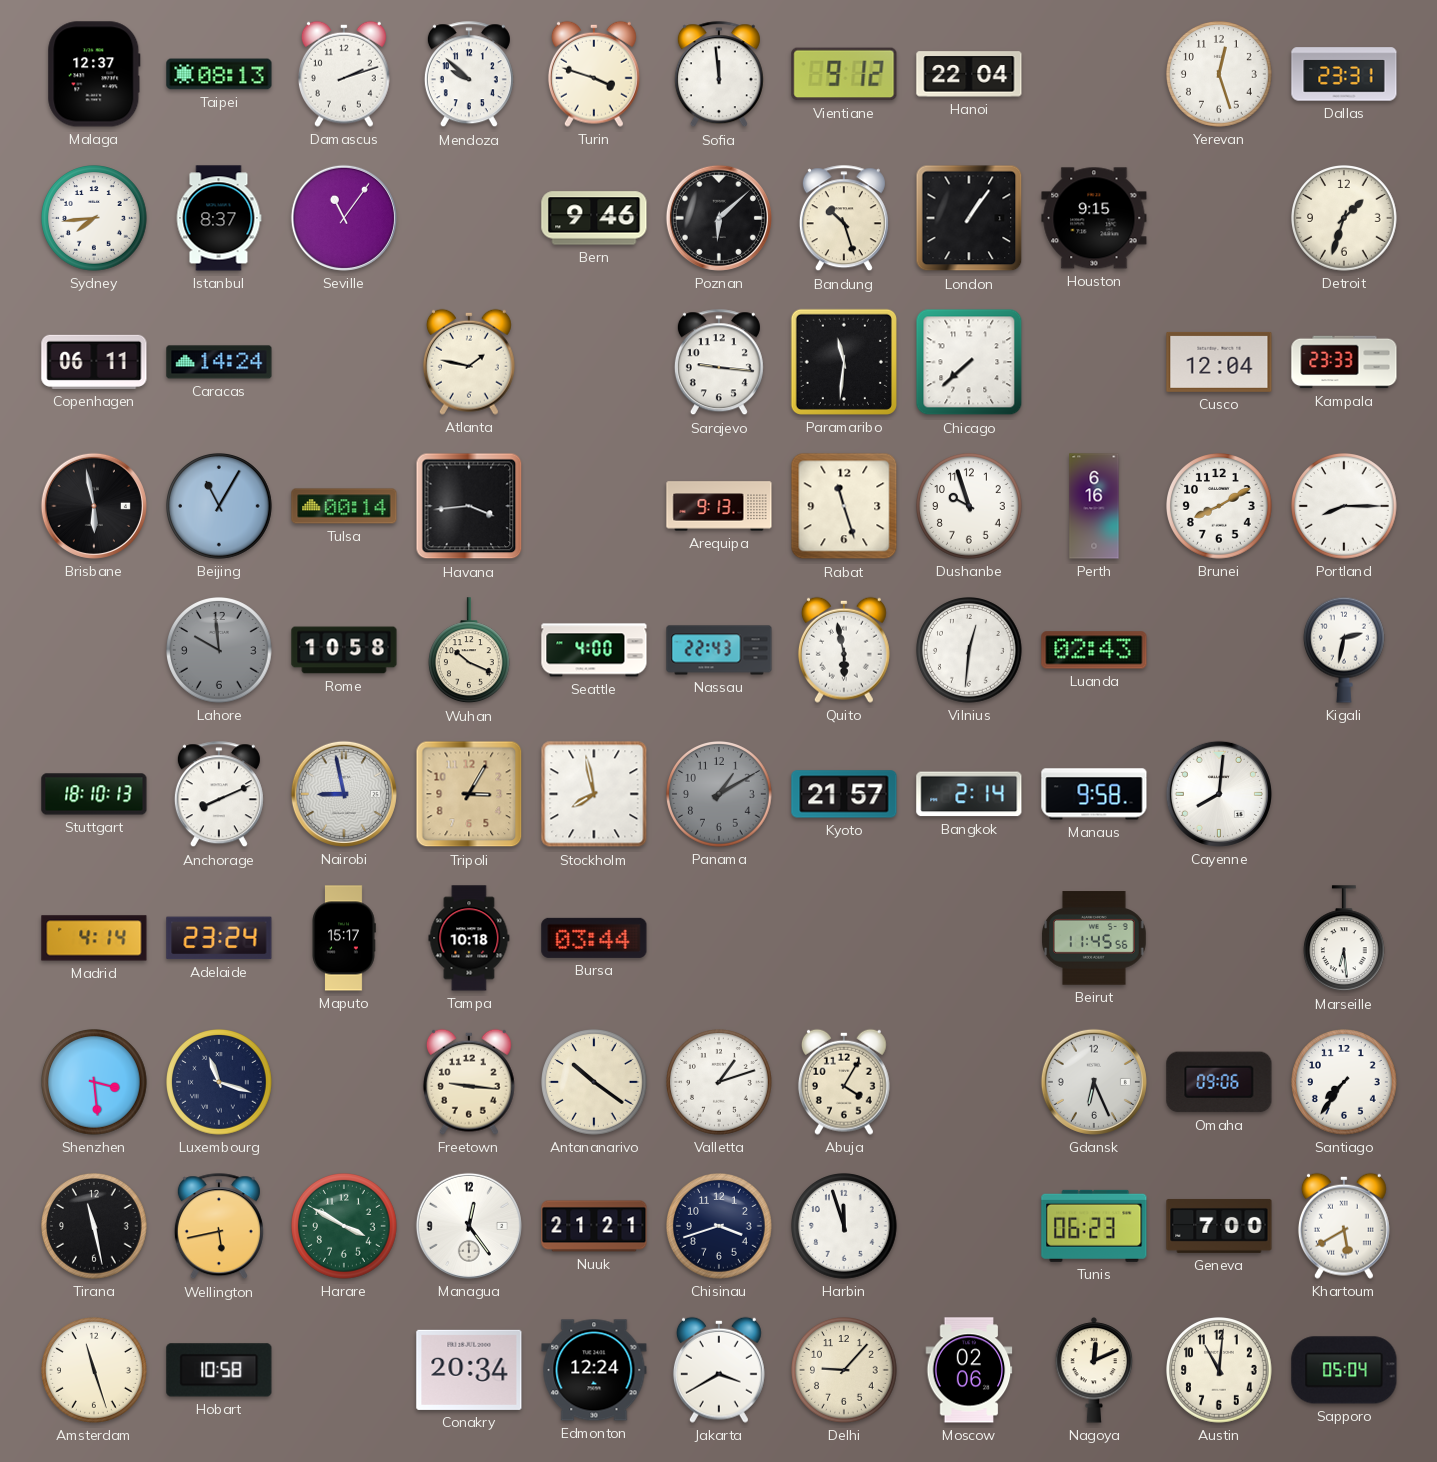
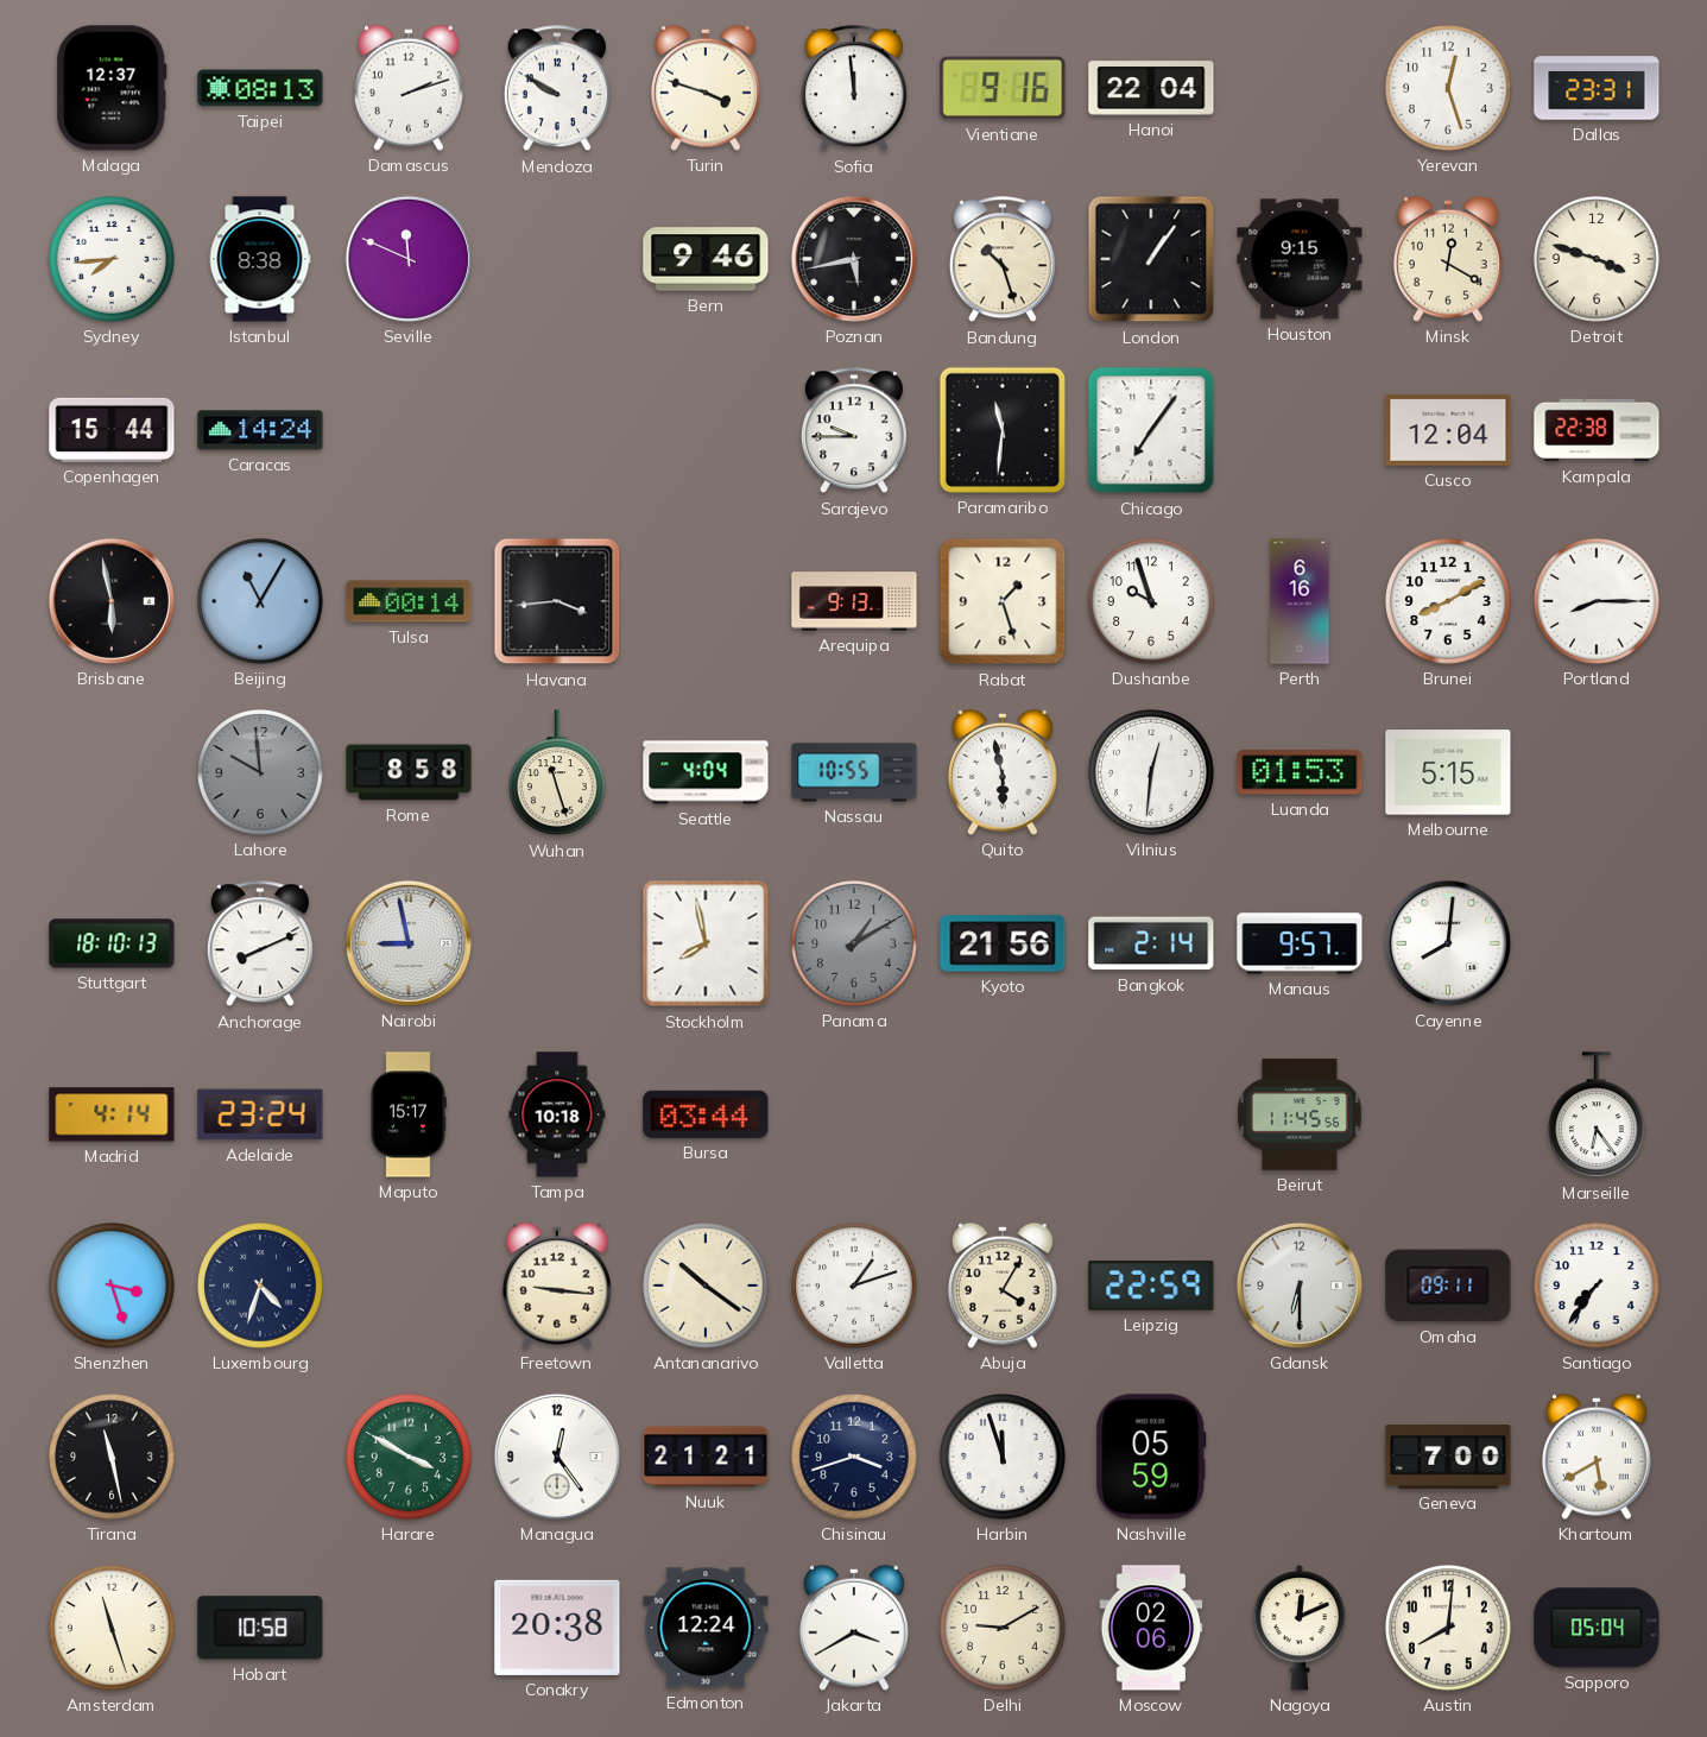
Mendoza: 9:52 -> 9:50
Vientiane: 9:12 -> 9:16
Istanbul: 8:37 -> 8:38
Seville: 11:06 -> 11:49
Poznan: 6:08 -> 5:43
Minsk: none -> 12:20
Detroit: 1:33 -> 3:48
Copenhagen: 06:11 -> 15:44
Atlanta: 1:47 -> none
Sarajevo: 9:16 -> 9:45
Chicago: 7:38 -> 7:06
Kampala: 23:33 -> 22:38
Rabat: 11:27 -> 1:27
Rome: 10:58 -> 8:58
Wuhan: 10:19 -> 11:27
Seattle: 4:00 -> 4:04
Nassau: 22:43 -> 10:55
Luanda: 02:43 -> 01:53
Melbourne: none -> 5:15
Kigali: 2:32 -> none
Tripoli: 3:05 -> none
Kyoto: 21:57 -> 21:56
Manaus: 9:58 -> 9:57
Marseille: 6:29 -> 6:24
Shenzhen: 3:29 -> 3:27
Luxembourg: 11:18 -> 4:33
Leipzig: none -> 22:59
Gdansk: 6:26 -> 6:30
Omaha: 09:06 -> 09:11
Wellington: 5:43 -> none
Nashville: none -> 05:59
Tunis: 06:23 -> none
Conakry: 20:34 -> 20:38
Delhi: 9:07 -> 9:10
Austin: 11:01 -> 8:01
